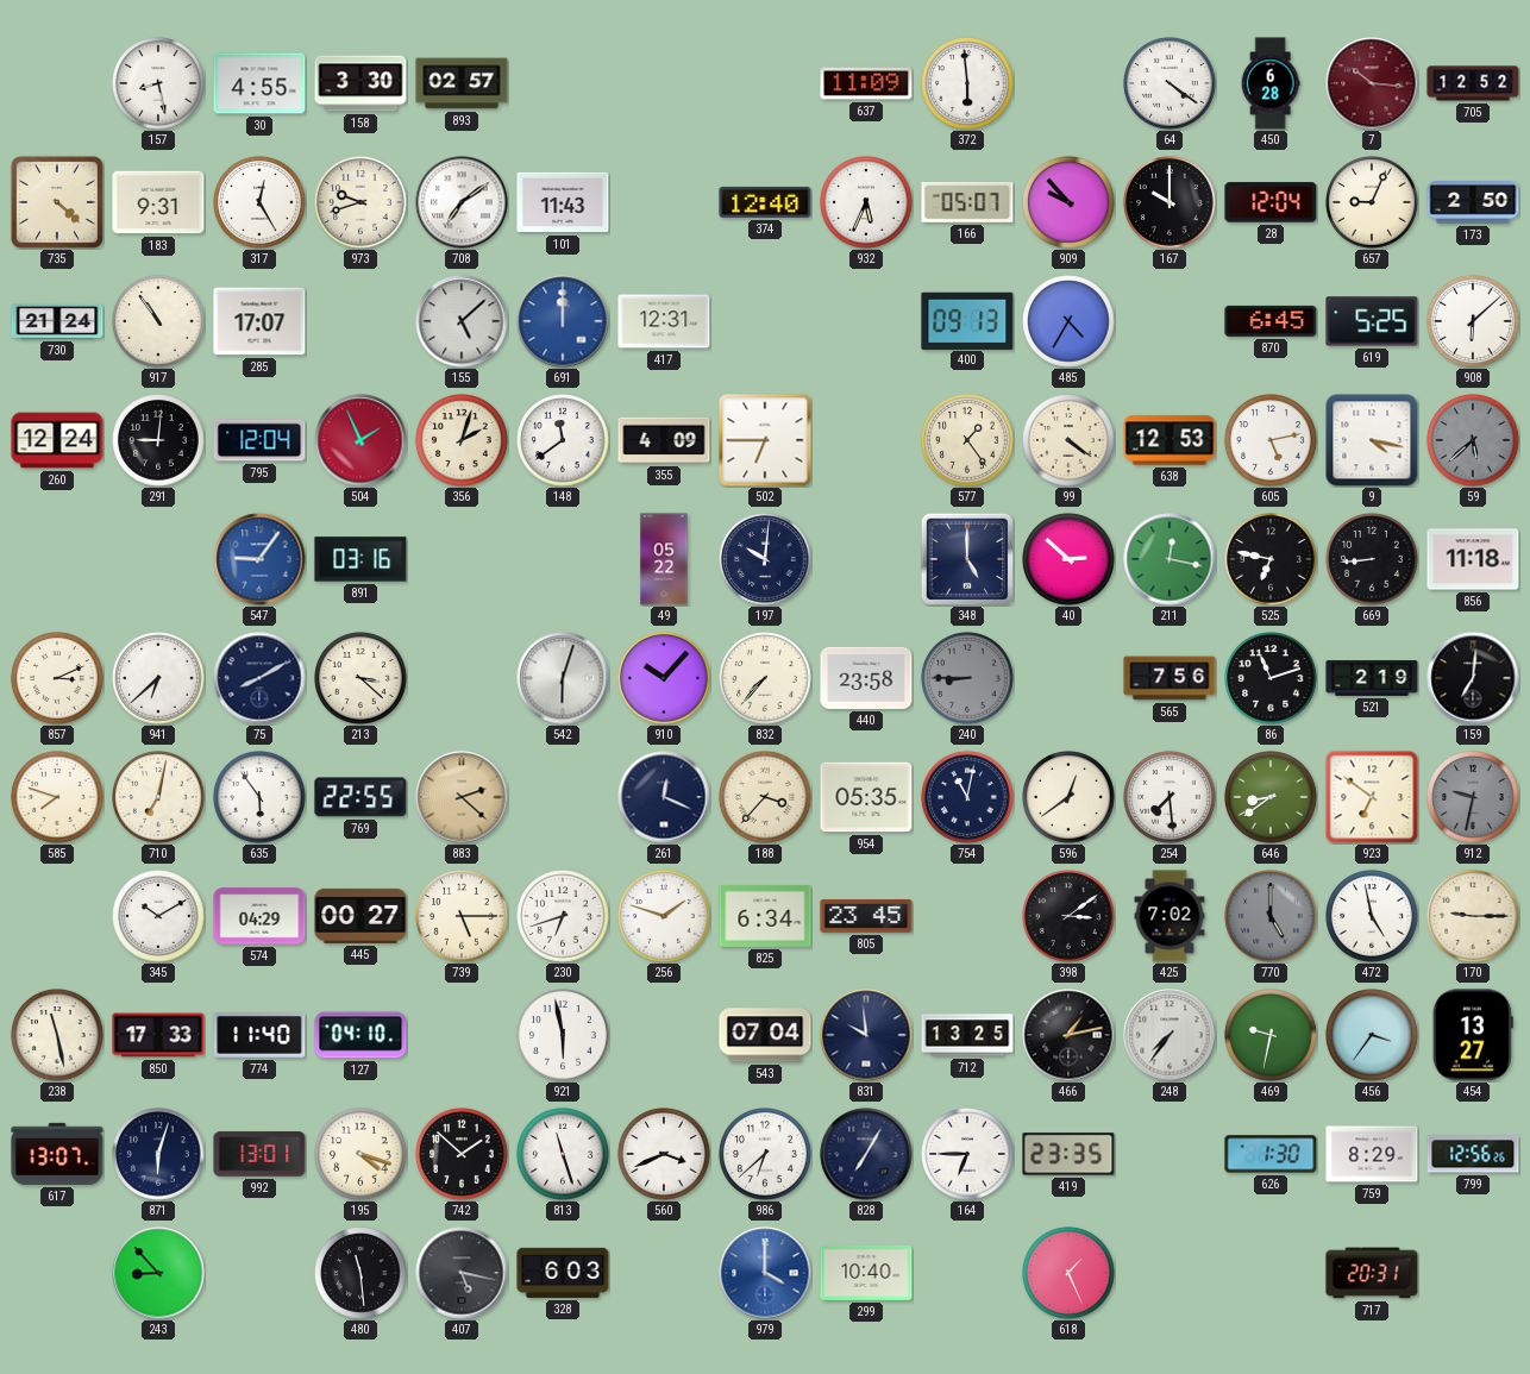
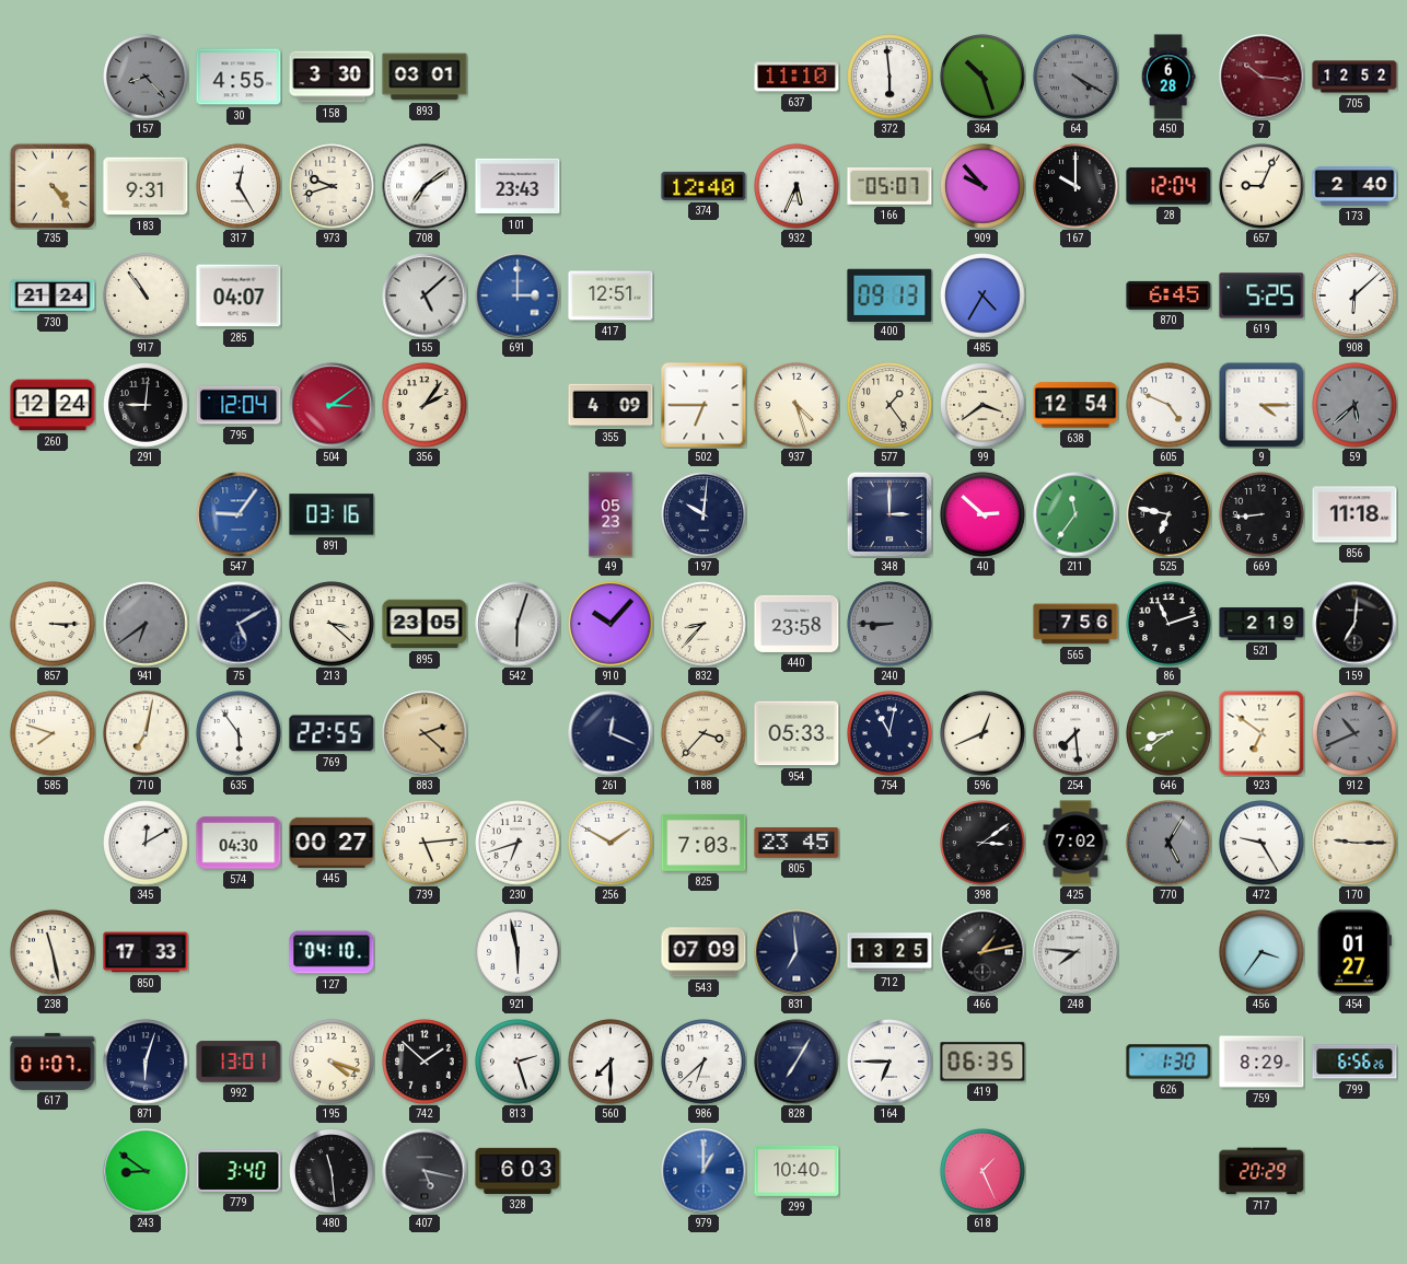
157: 8:28 -> 8:23
157 dial: white -> grey
893: 02:57 -> 03:01
637: 11:09 -> 11:10
364: none -> 10:27
64: 4:21 -> 4:20
64 dial: white -> grey
735: 4:22 -> 4:24
101: 11:43 -> 23:43
173: 2:50 -> 2:40
285: 17:07 -> 04:07
691: 12:00 -> 3:00
417: 12:31 -> 12:51
504: 1:56 -> 3:09
356: 2:03 -> 2:06
148: 11:39 -> none
937: none -> 4:27
99: 4:21 -> 3:39
638: 12:53 -> 12:54
605: 5:13 -> 4:49
9: 4:17 -> 4:15
49: 05:22 -> 05:23
348: 5:00 -> 3:00
211: 12:17 -> 11:36
857: 3:11 -> 3:15
941: 6:38 -> 6:39
941 dial: white -> grey
75: 8:10 -> 5:10
895: none -> 23:05
832: 7:37 -> 8:37
954: 05:35 -> 05:33
596: 12:39 -> 12:41
912: 9:32 -> 10:41
345: 10:10 -> 12:10
574: 04:29 -> 04:30
739: 5:15 -> 5:14
256: 1:48 -> 1:50
825: 6:34 -> 7:03
770: 5:00 -> 5:05
472: 4:58 -> 9:25
774: 11:40 -> none
543: 07:04 -> 07:09
831: 9:59 -> 6:59
248: 7:36 -> 7:46
469: 9:32 -> none
454: 13:27 -> 01:27
617: 13:07 -> 01:07
813: 11:27 -> 2:27
560: 3:41 -> 7:30
419: 23:35 -> 06:35
799: 12:56 -> 6:56
243: 8:53 -> 8:51
779: none -> 3:40
979: 4:00 -> 1:00
717: 20:31 -> 20:29
